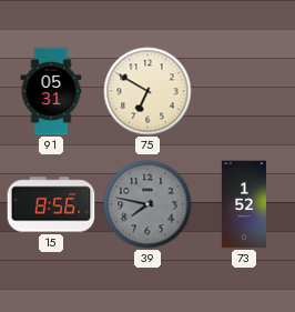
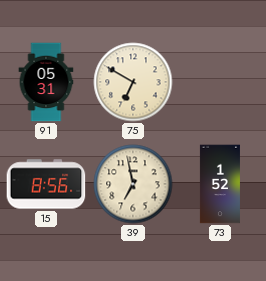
39: 7:47 -> 6:58
39 dial: grey -> cream
